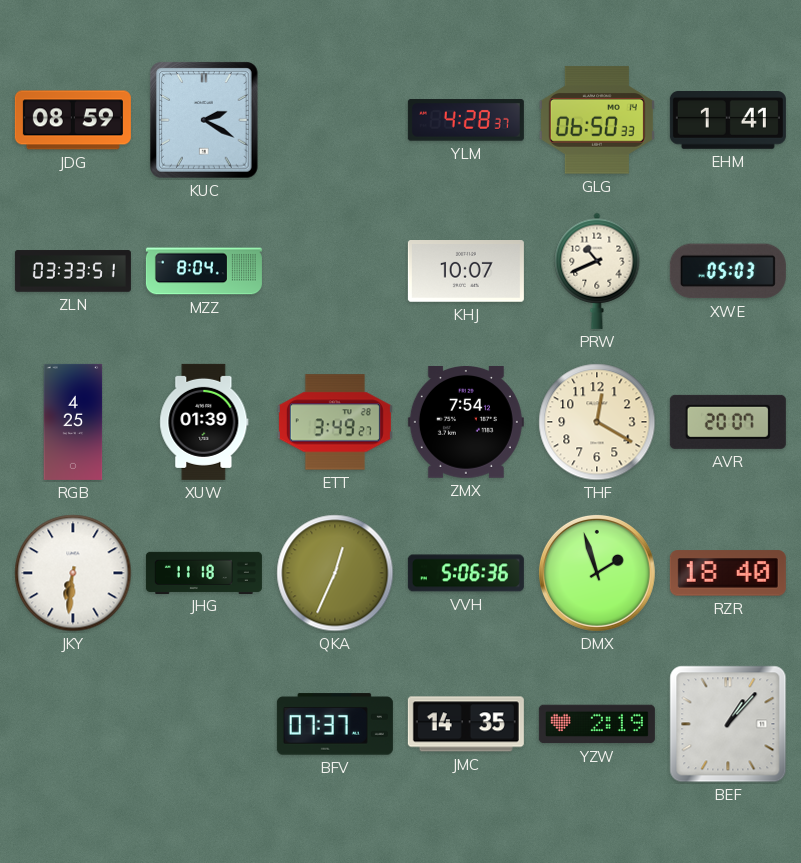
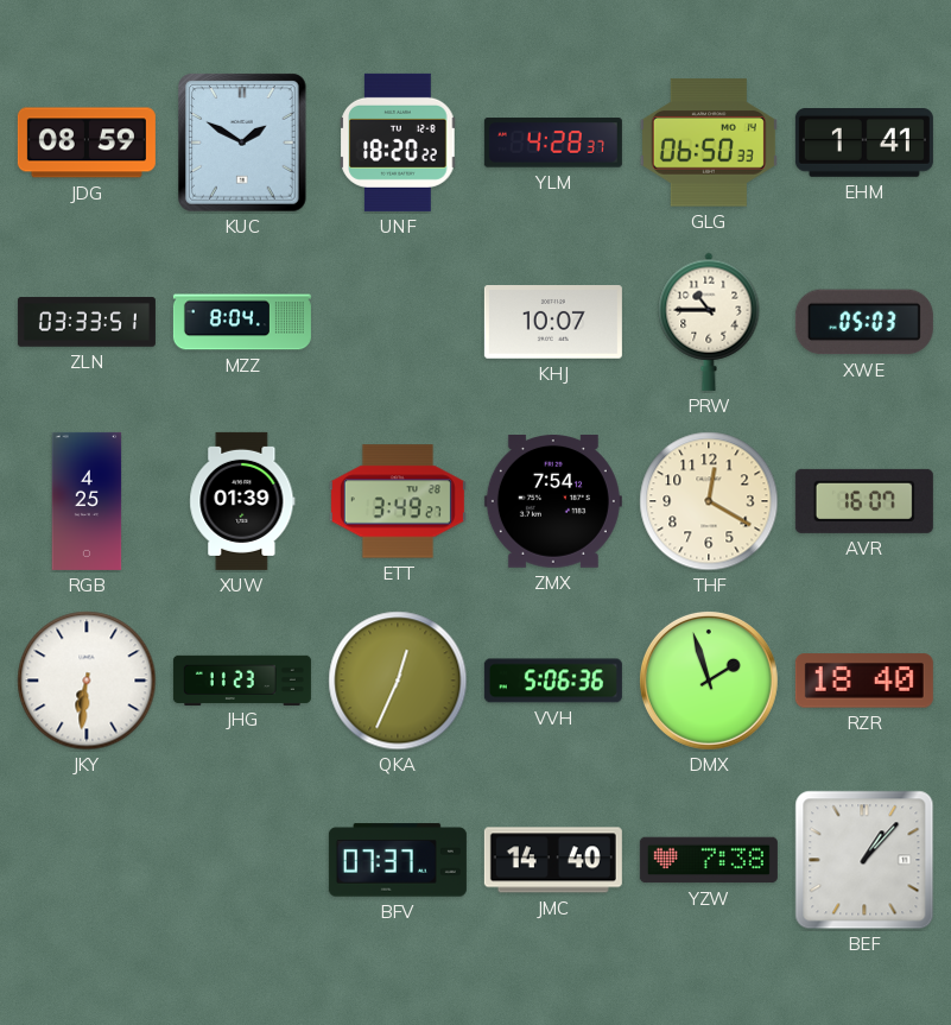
KUC: 2:20 -> 1:50
UNF: none -> 18:20
PRW: 10:41 -> 10:45
AVR: 20:07 -> 16:07
JHG: 11:18 -> 11:23
JMC: 14:35 -> 14:40
YZW: 2:19 -> 7:38
